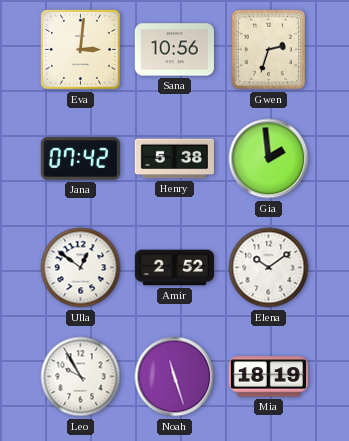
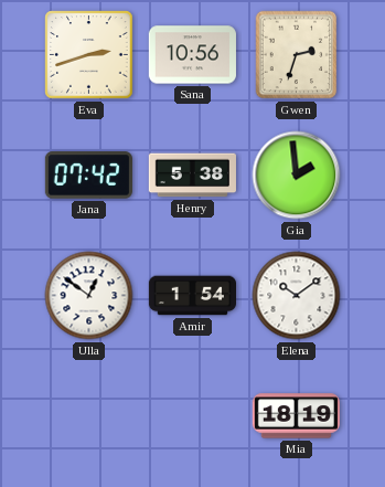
Eva: 3:01 -> 2:42
Amir: 2:52 -> 1:54
Leo: 9:55 -> none
Noah: 11:27 -> none
